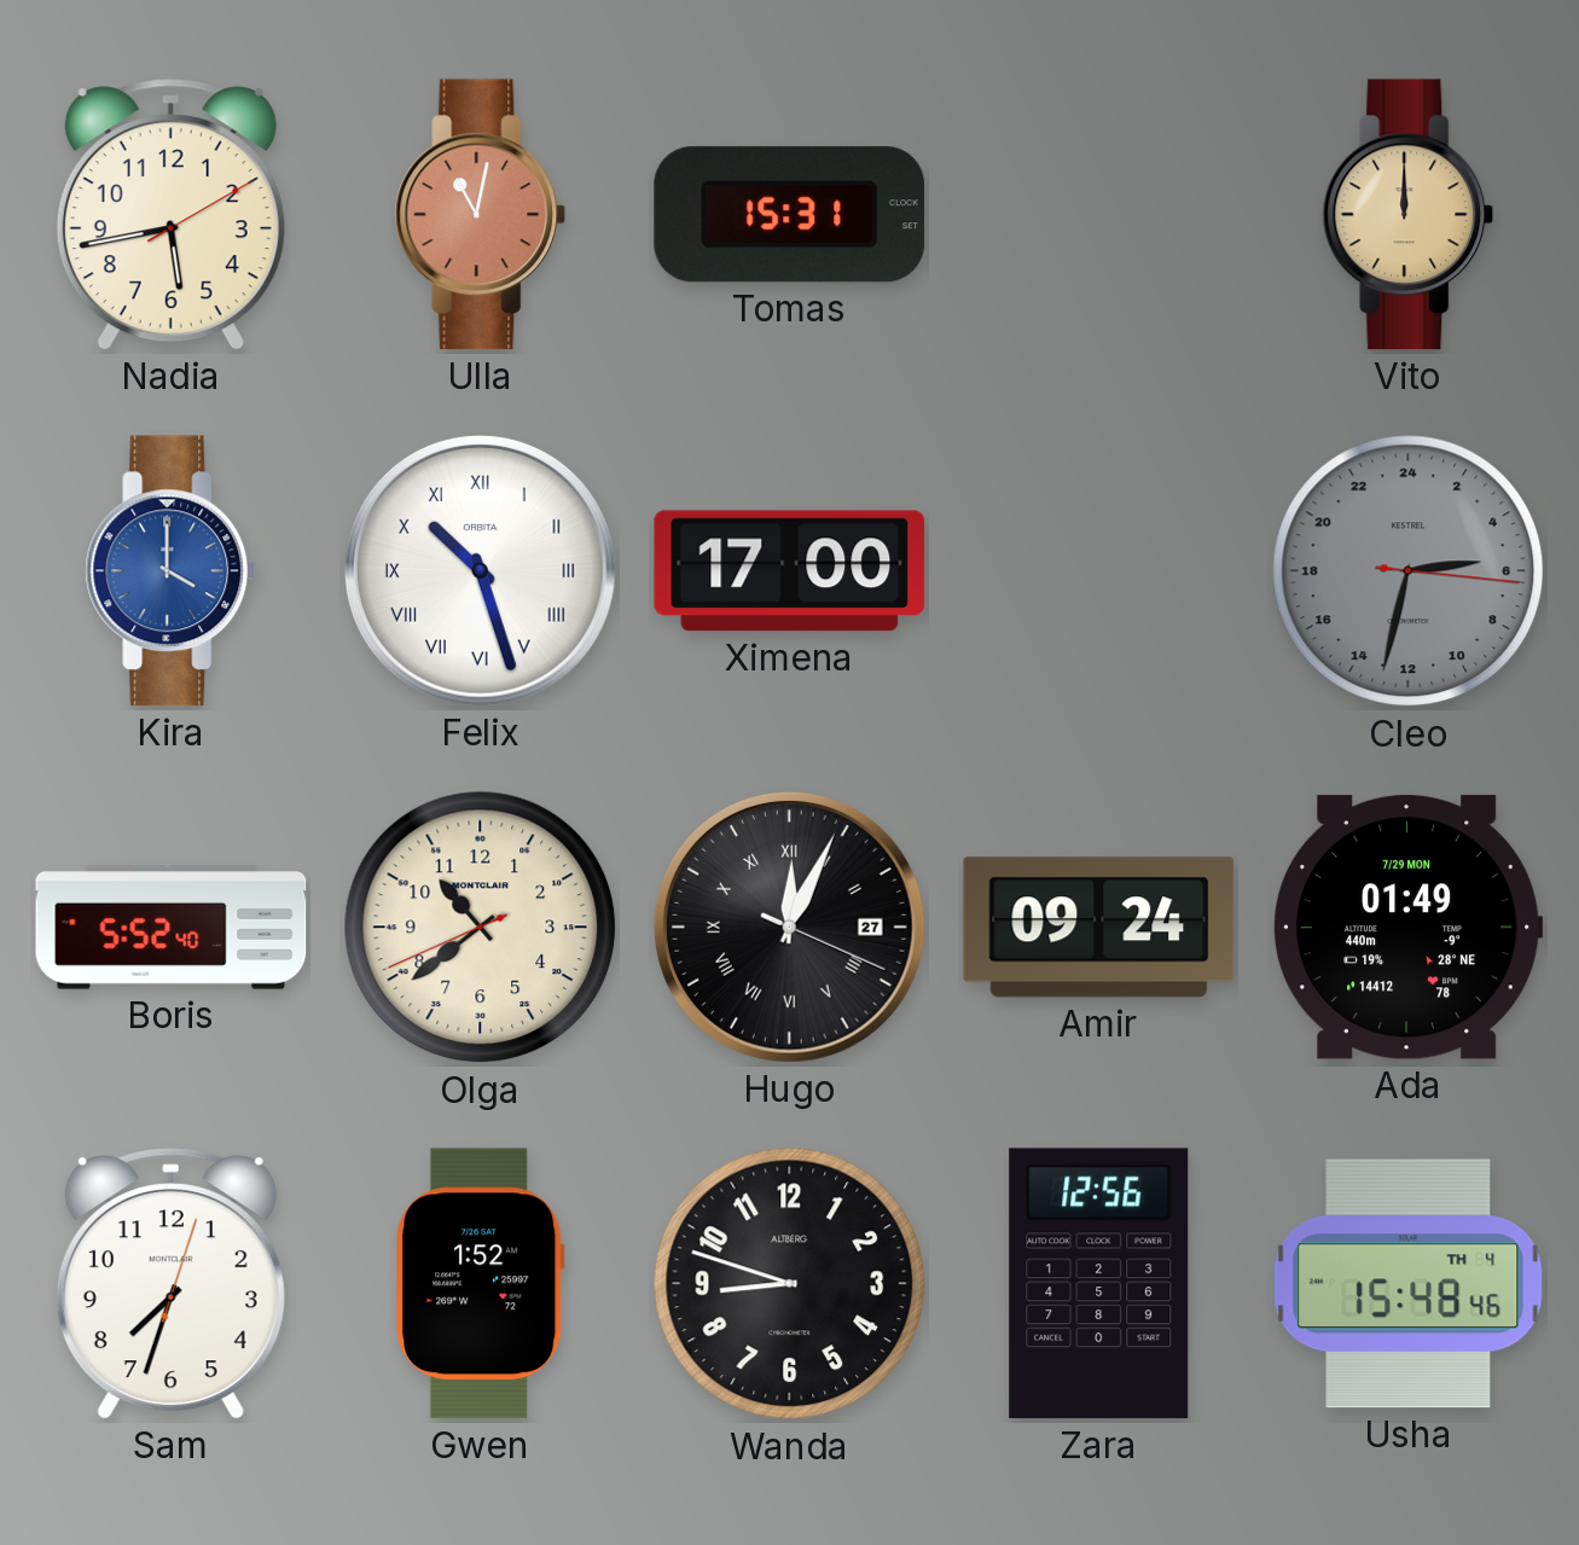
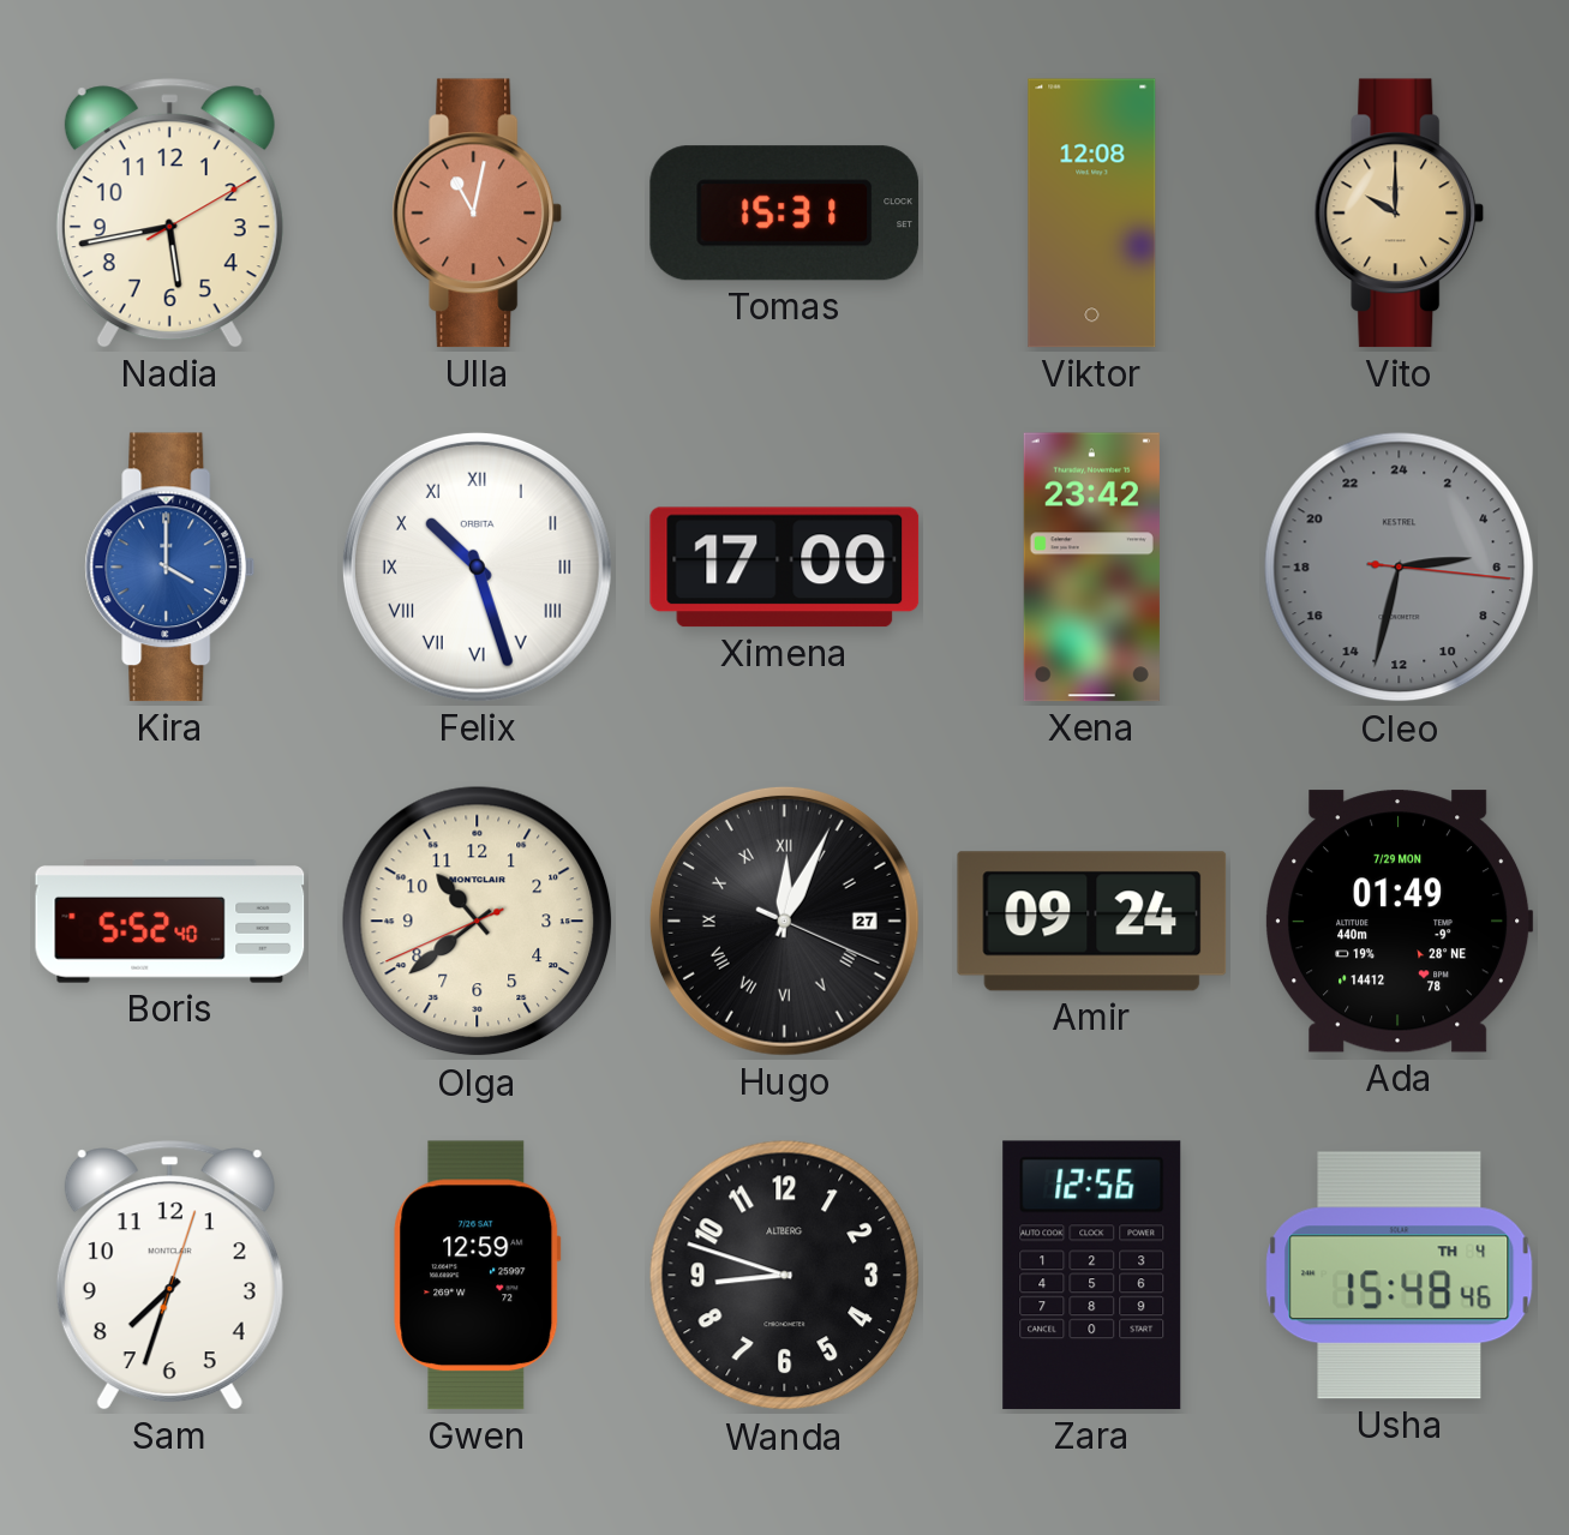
Viktor: none -> 12:08
Vito: 12:00 -> 10:00
Xena: none -> 23:42
Gwen: 1:52 -> 12:59
